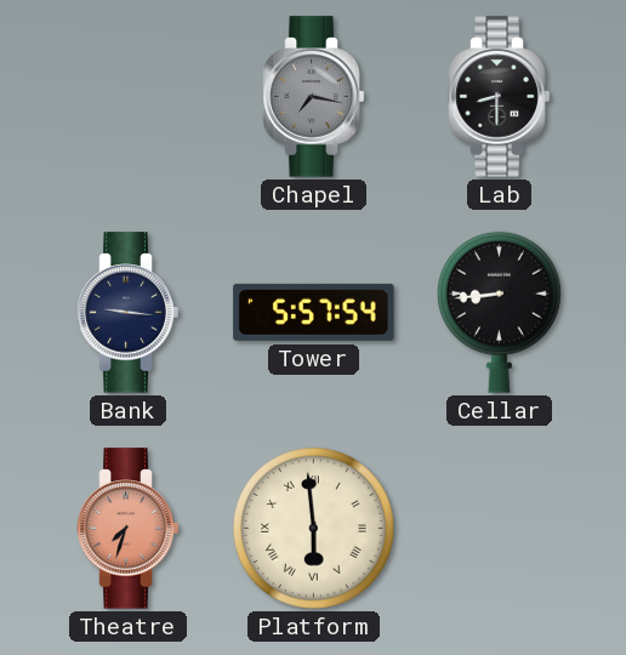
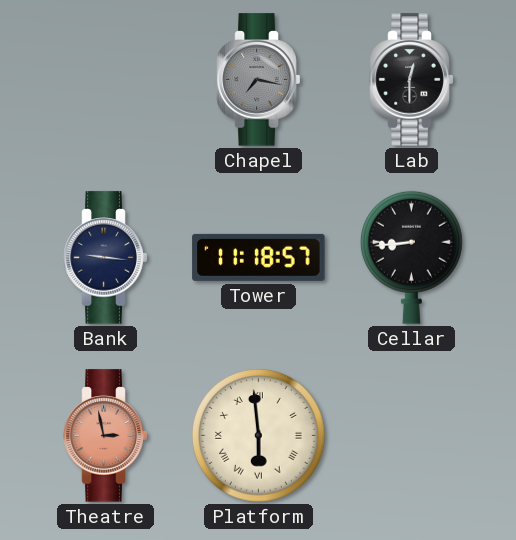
Lab: 8:30 -> 12:30
Tower: 5:57 -> 11:18
Theatre: 7:33 -> 2:58
